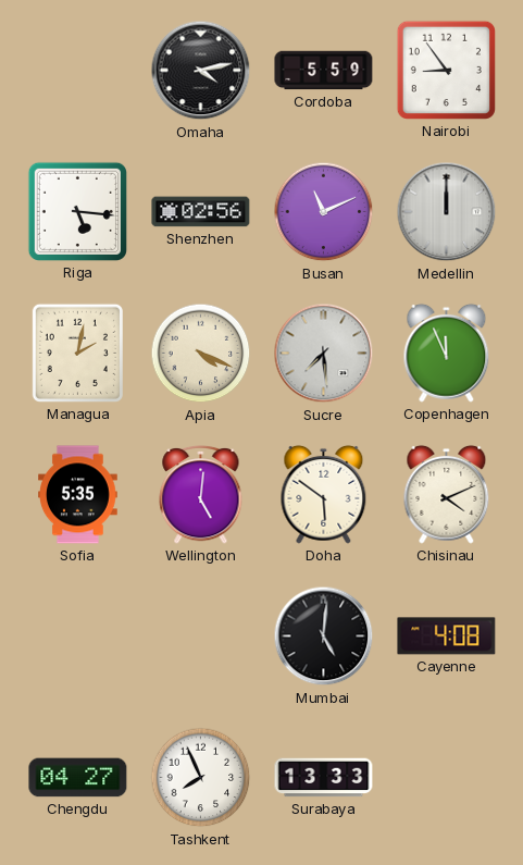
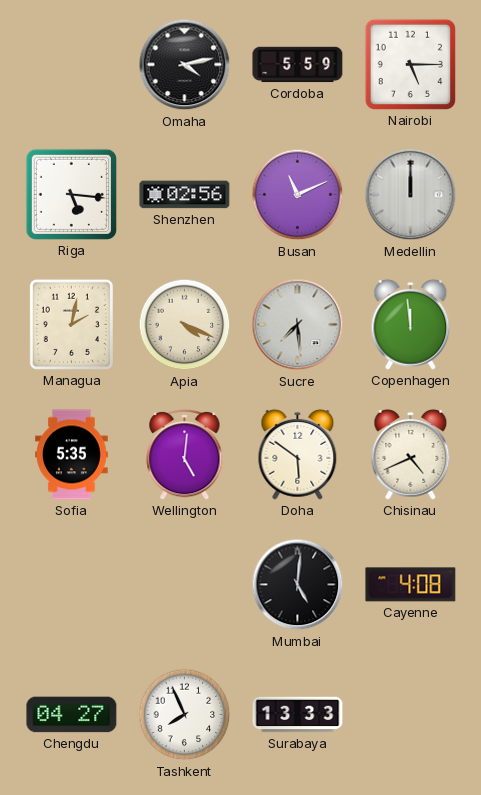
Nairobi: 8:54 -> 5:15
Copenhagen: 11:56 -> 11:59
Chisinau: 4:11 -> 4:41
